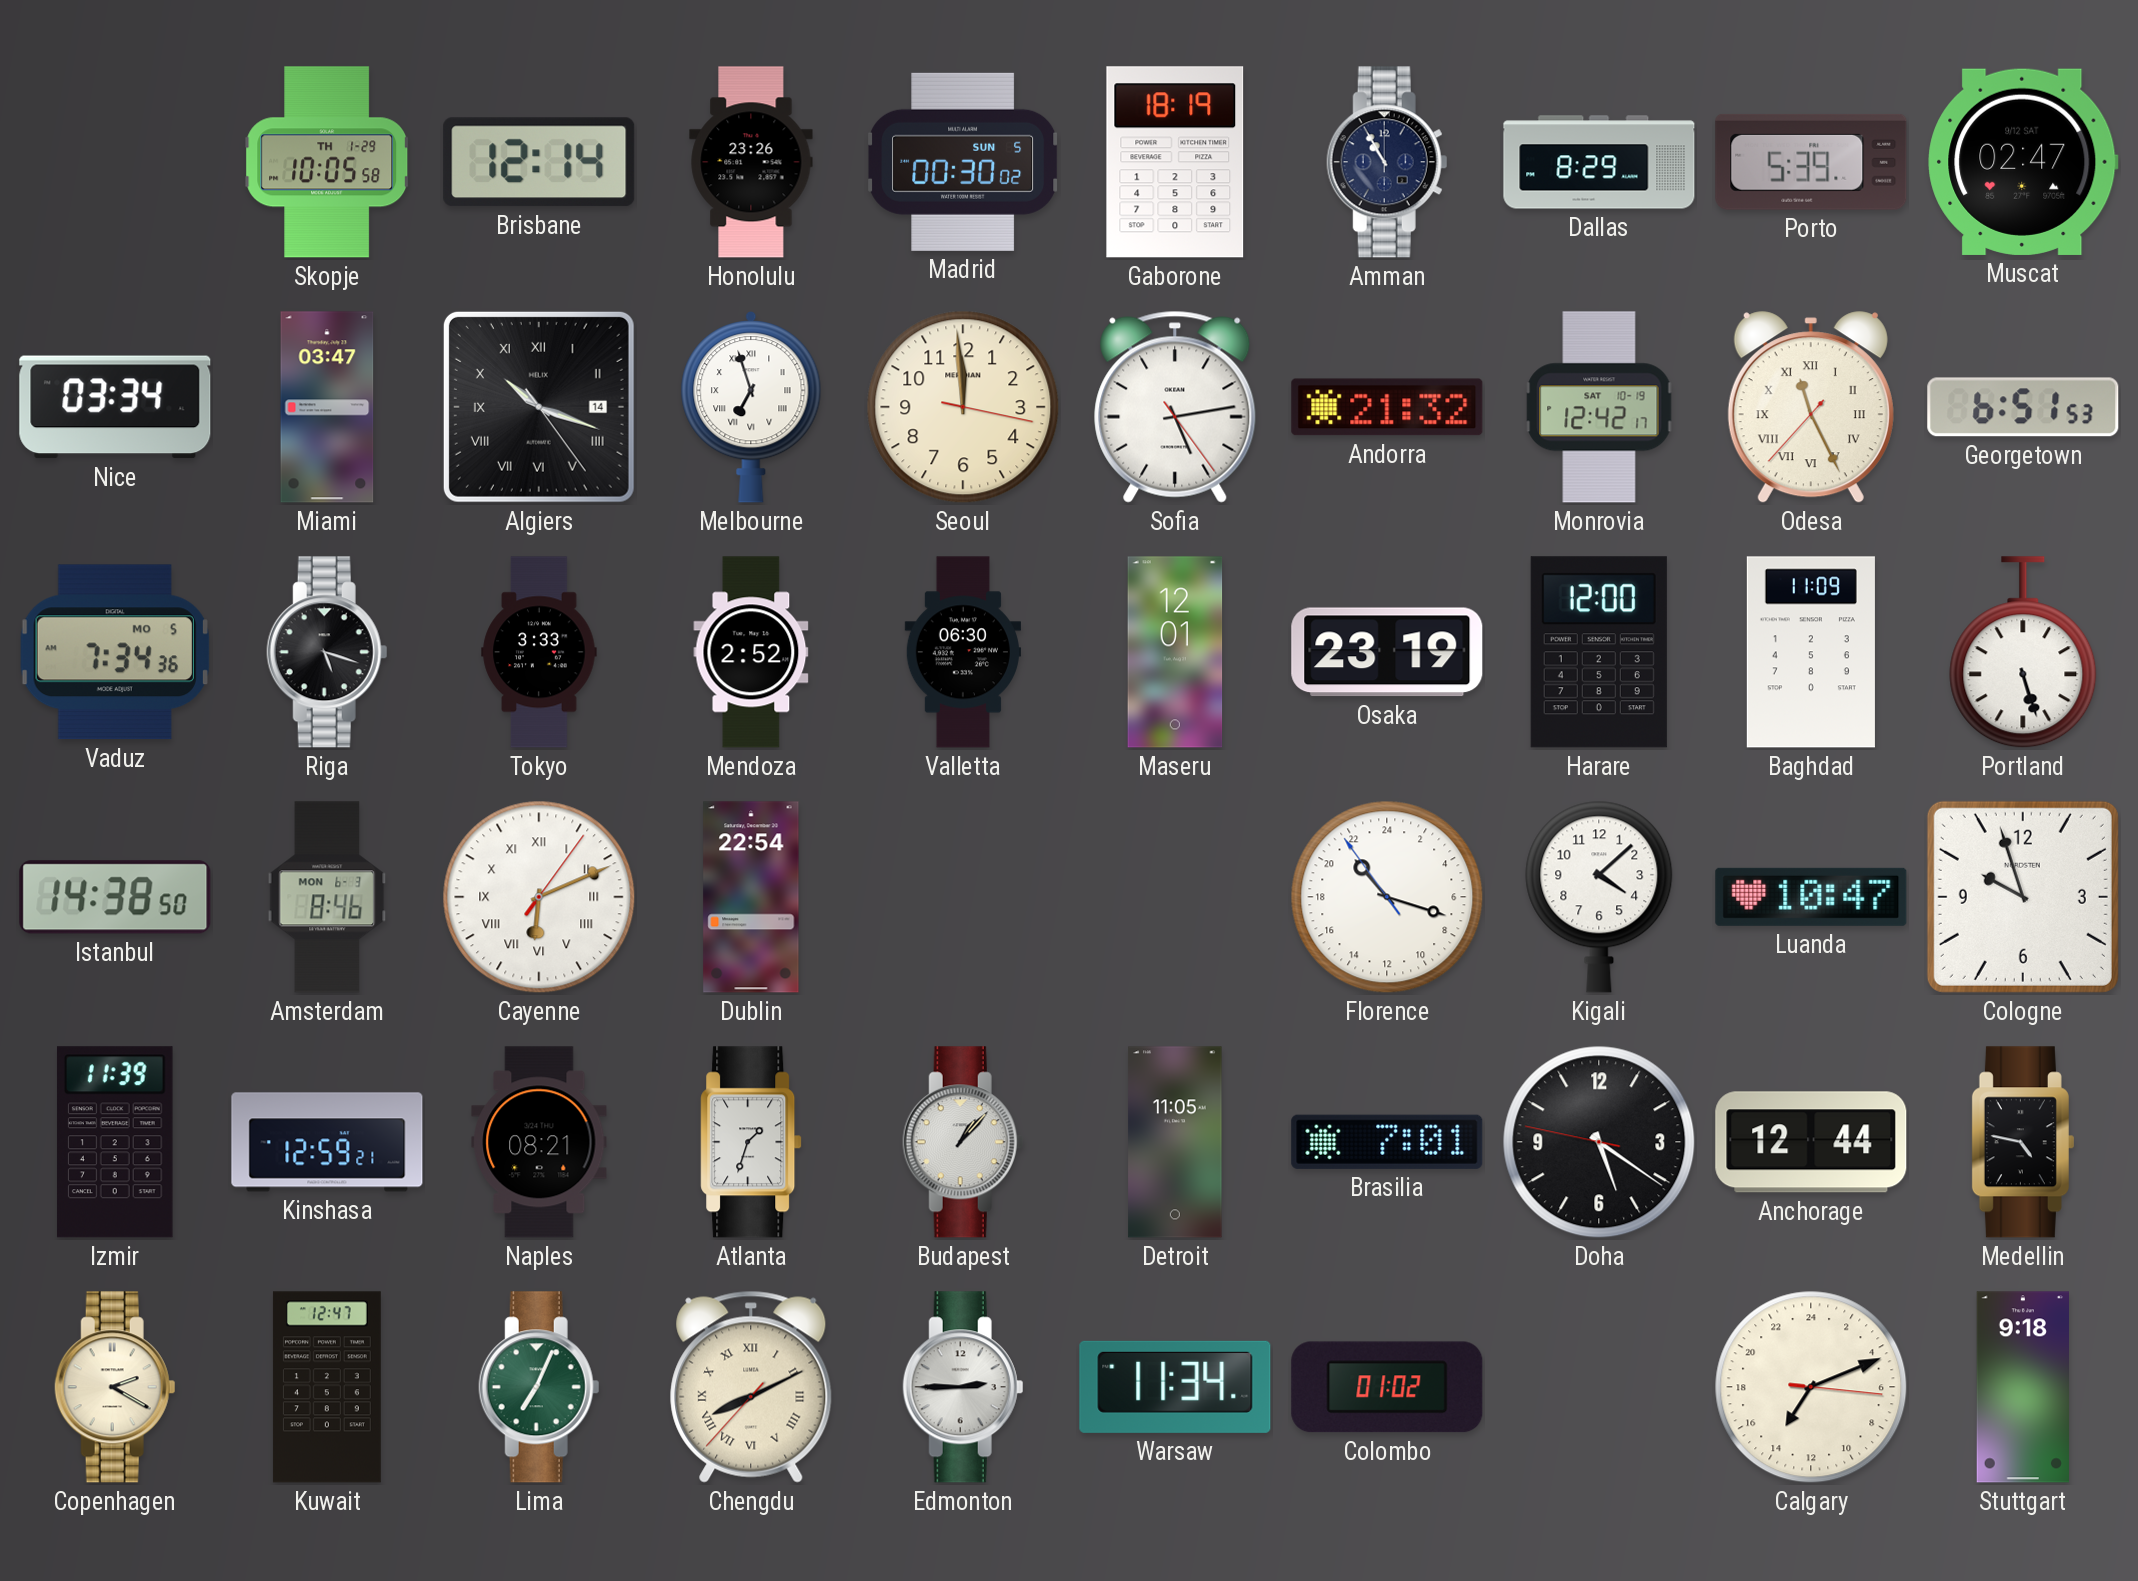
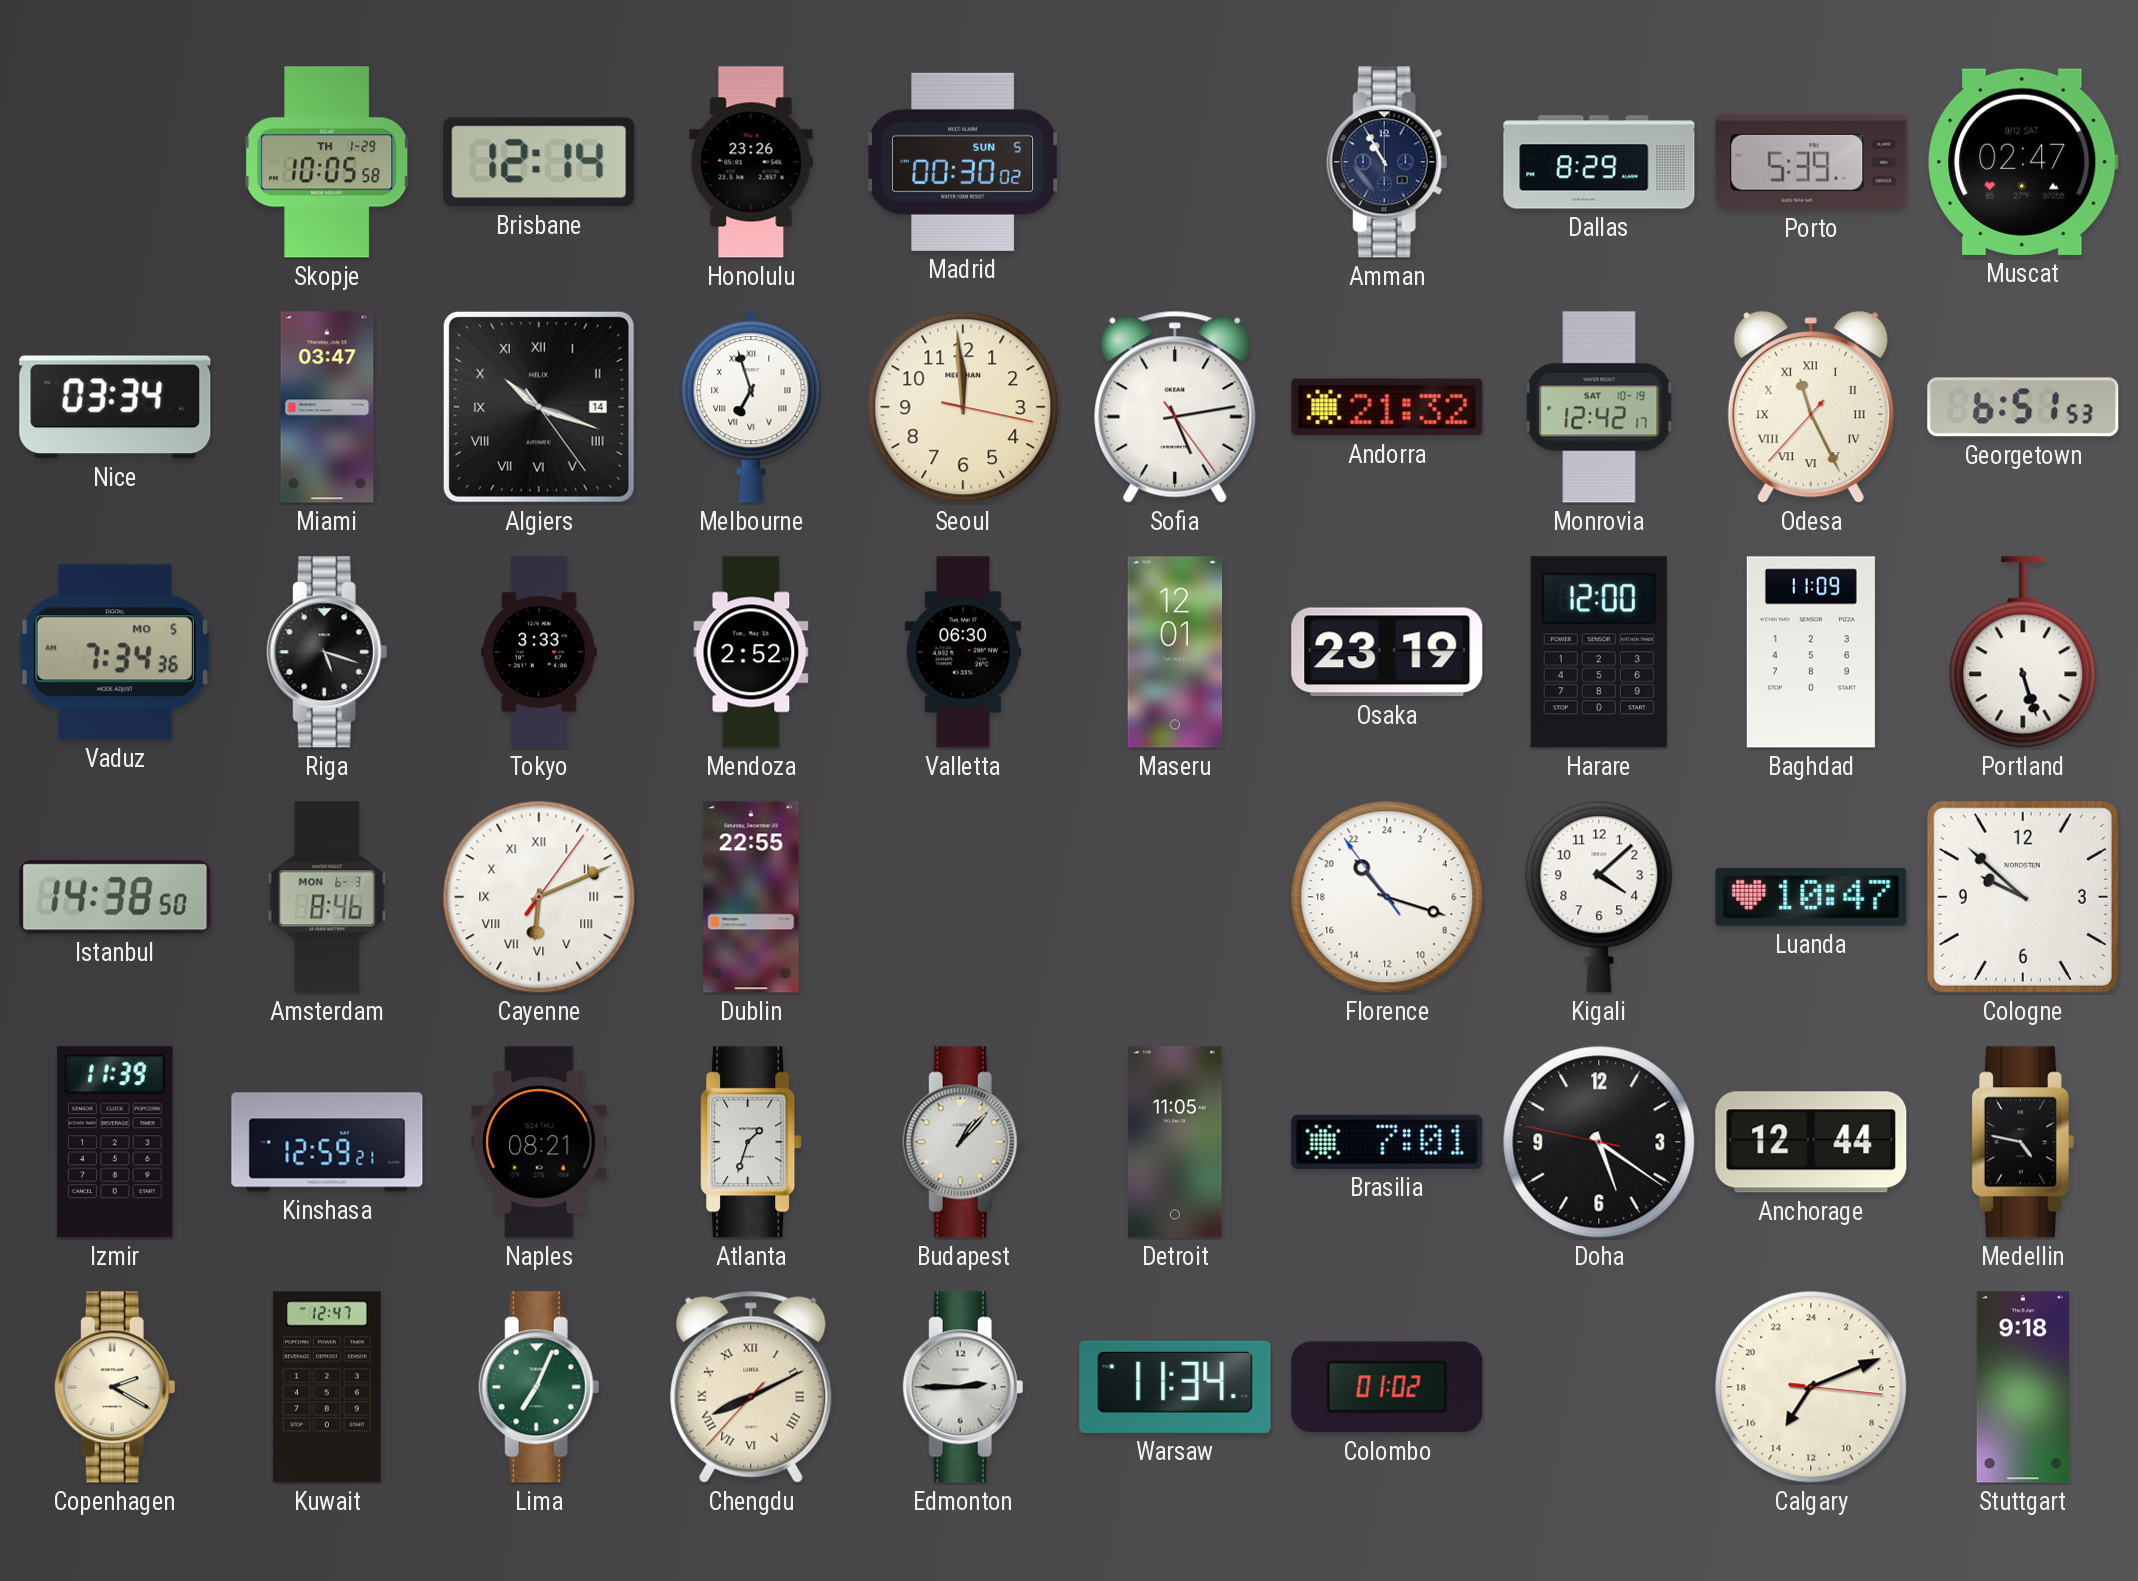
Gaborone: 18:19 -> none
Dublin: 22:54 -> 22:55
Cologne: 9:57 -> 9:52
